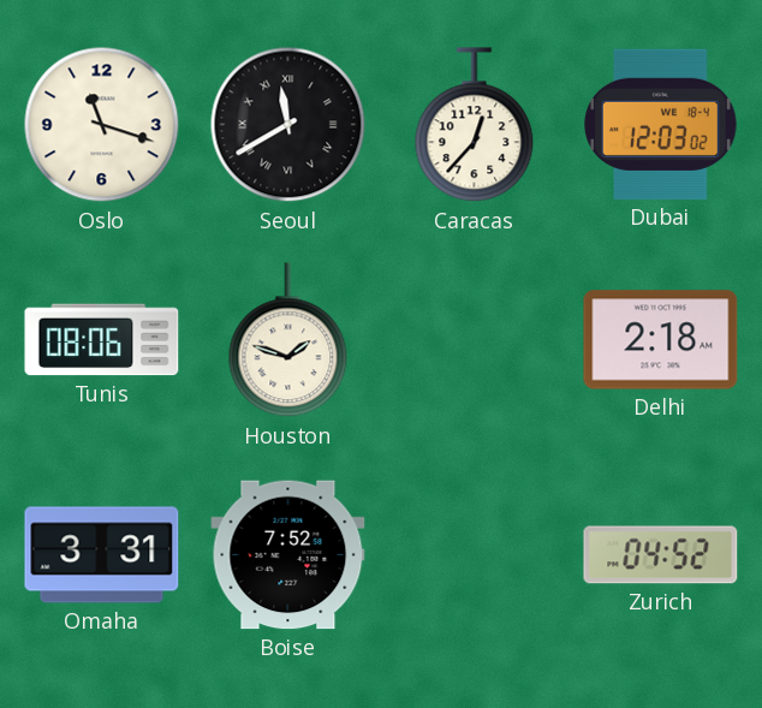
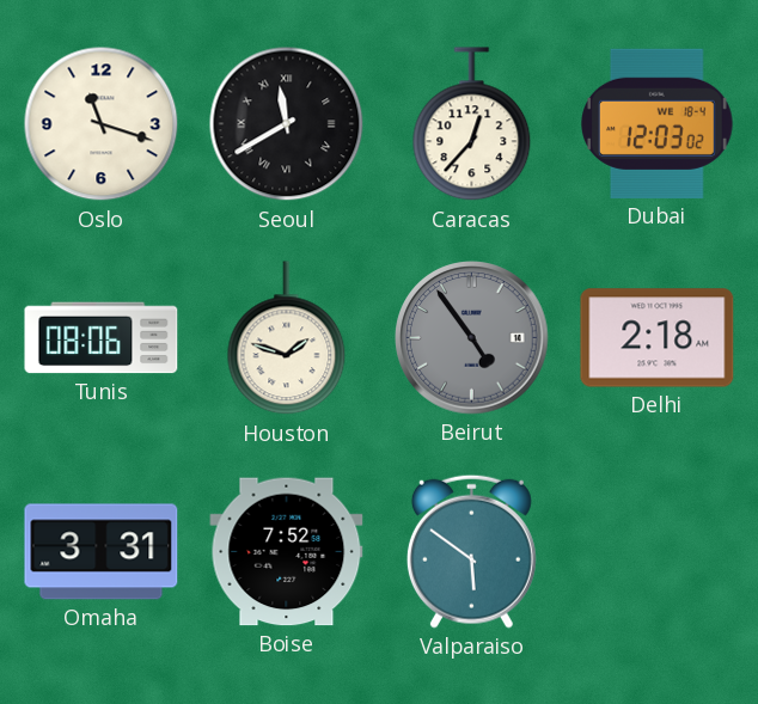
Beirut: none -> 4:54
Valparaiso: none -> 5:51
Zurich: 04:52 -> none
